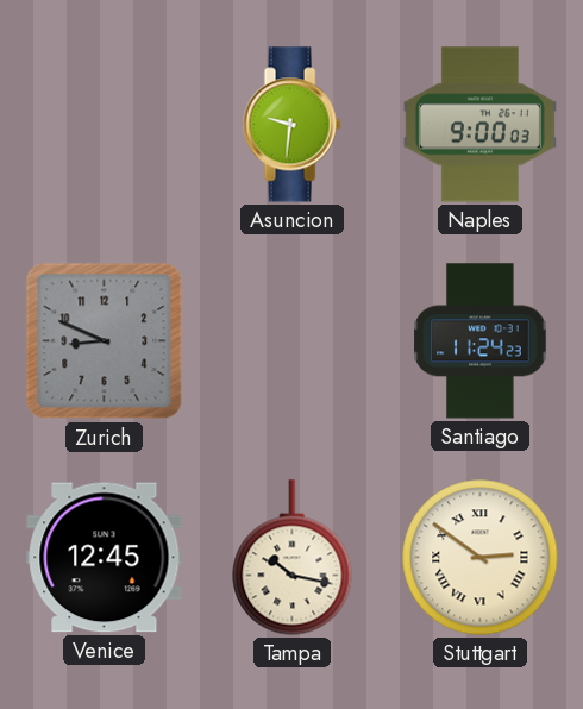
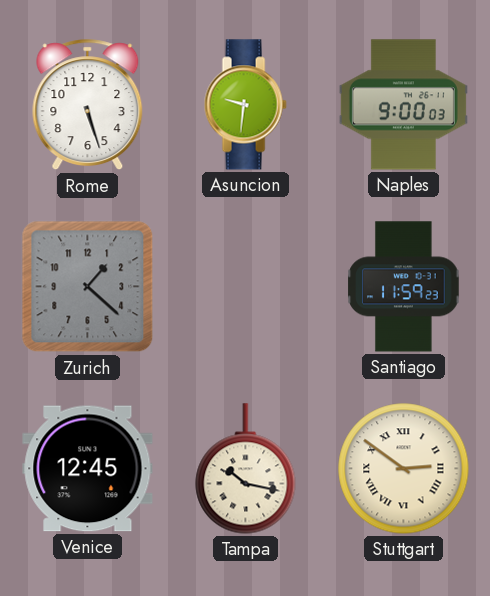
Rome: none -> 5:27
Zurich: 8:49 -> 1:22
Santiago: 11:24 -> 11:59
